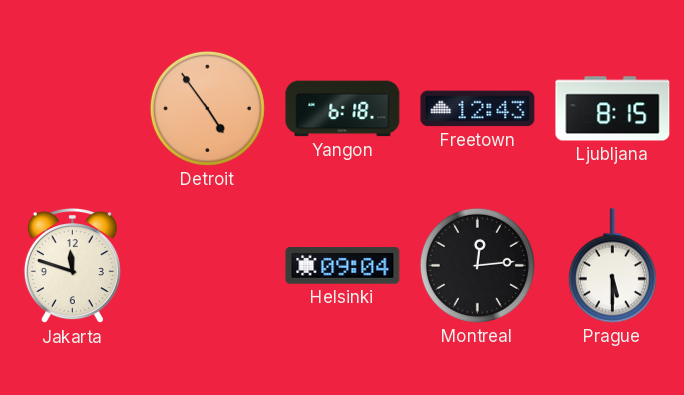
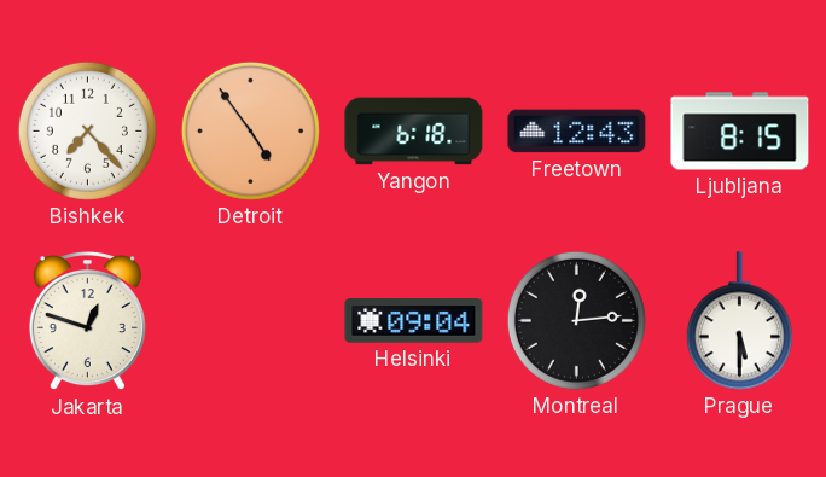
Bishkek: none -> 7:23
Jakarta: 11:48 -> 12:48
